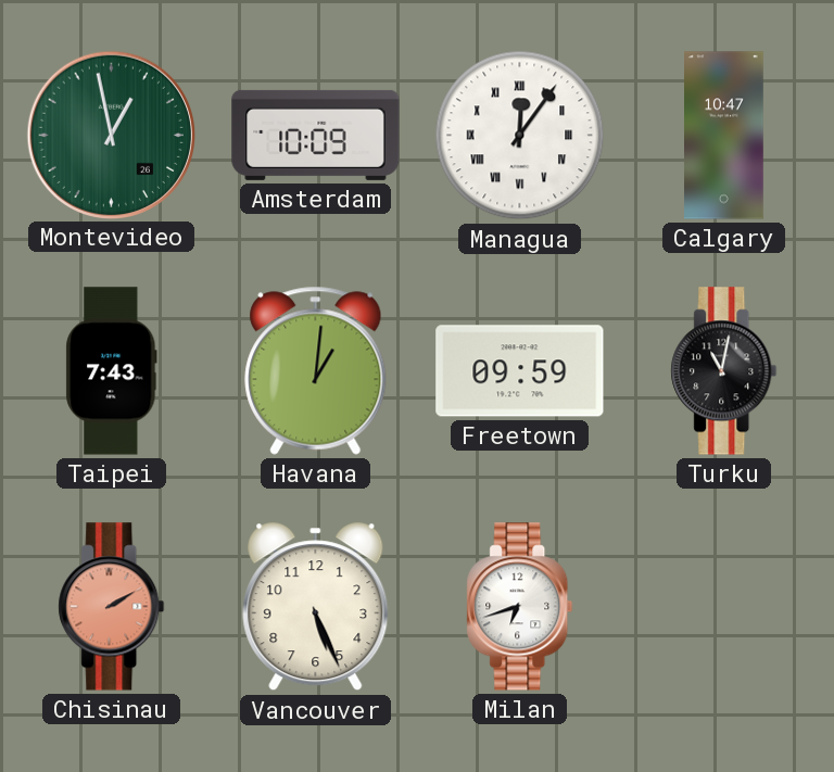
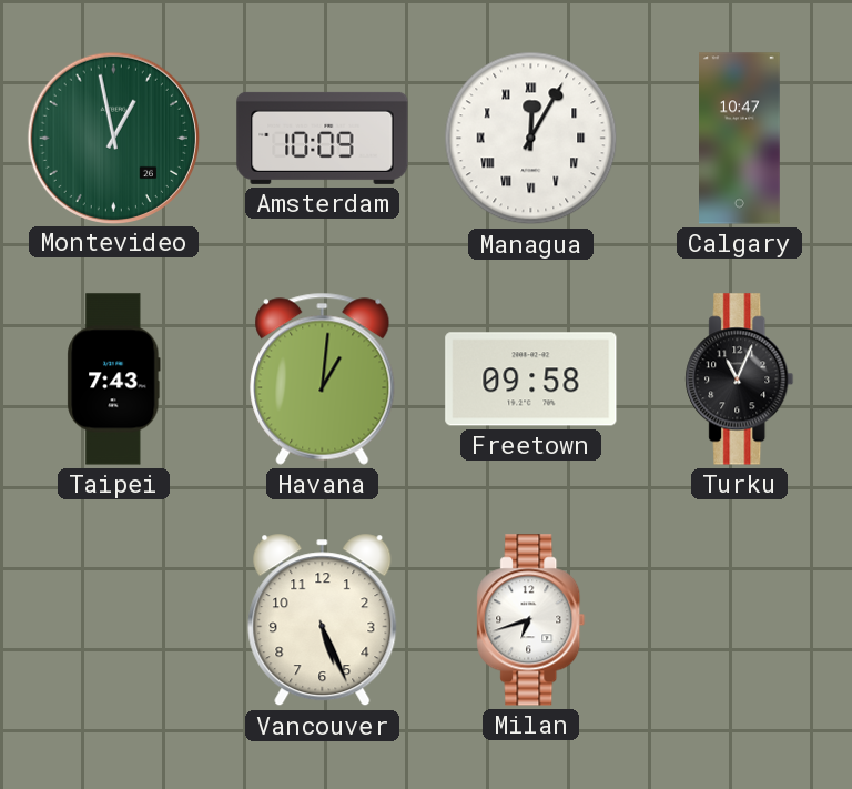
Managua: 12:06 -> 12:05
Freetown: 09:59 -> 09:58
Turku: 11:02 -> 11:04
Chisinau: 2:10 -> none
